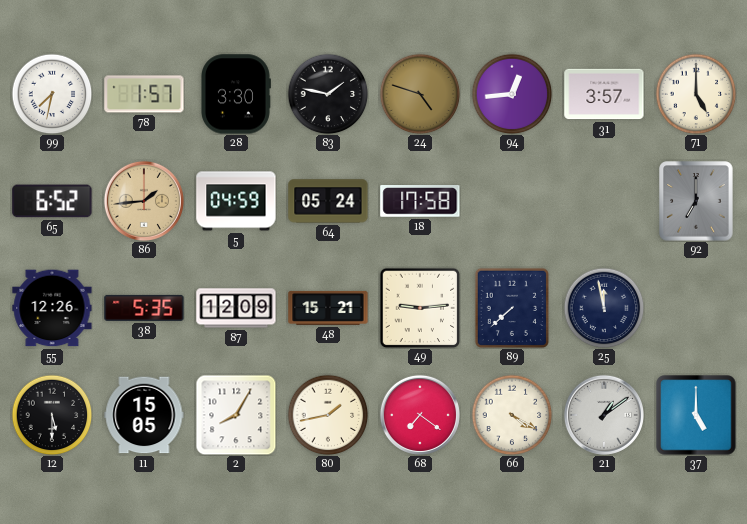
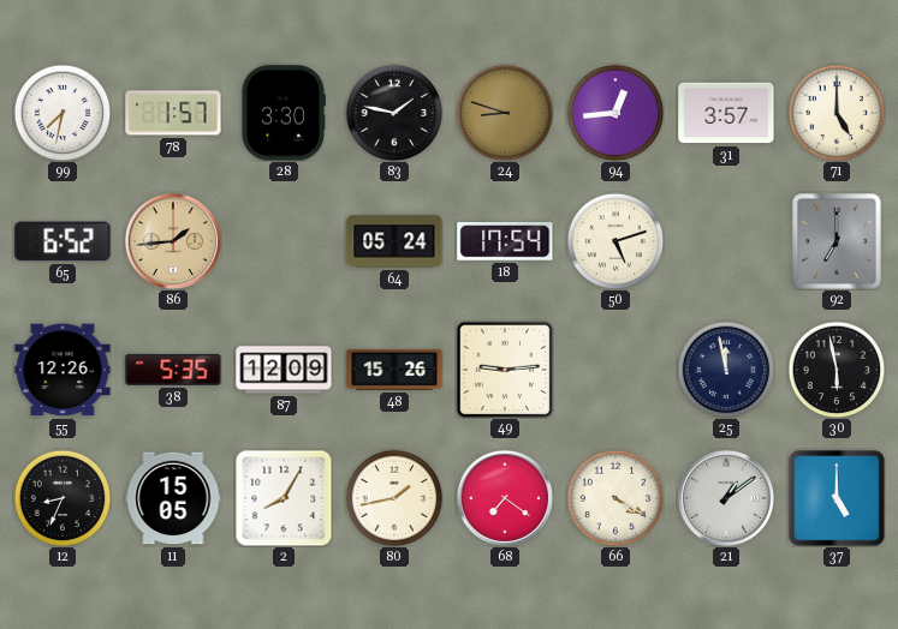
24: 4:48 -> 8:48
5: 04:59 -> none
18: 17:58 -> 17:54
50: none -> 5:12
48: 15:21 -> 15:26
89: 7:38 -> none
30: none -> 5:58
12: 5:30 -> 8:34
